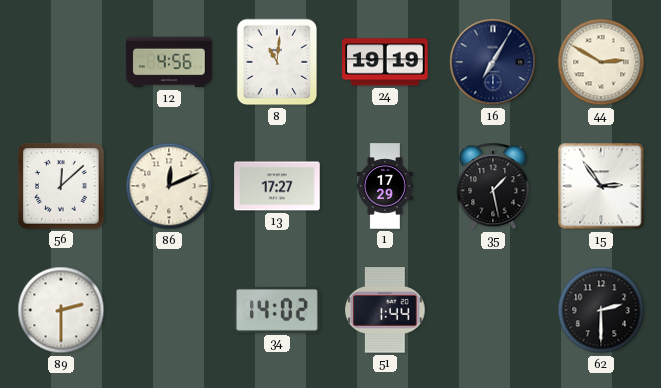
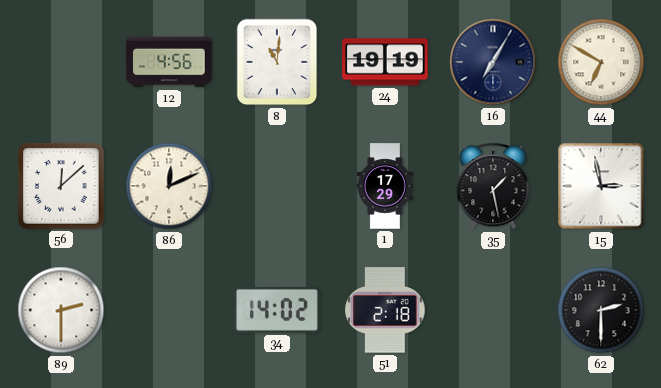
44: 2:50 -> 6:50
13: 17:27 -> none
15: 2:54 -> 2:58
51: 1:44 -> 2:18
